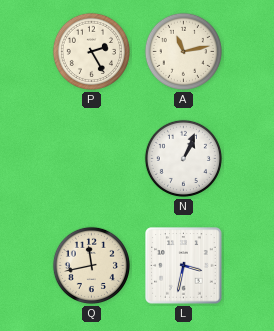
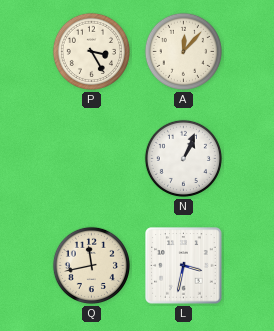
P: 2:25 -> 3:25
A: 11:13 -> 12:07
